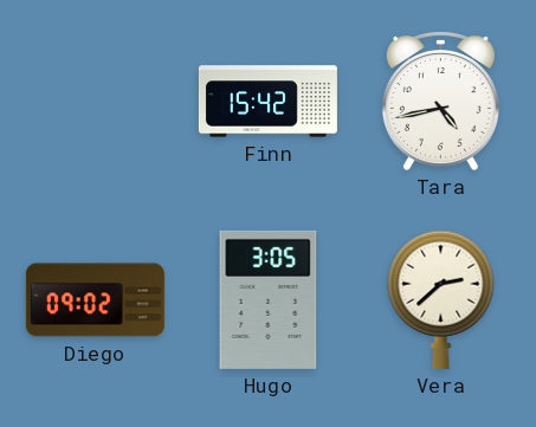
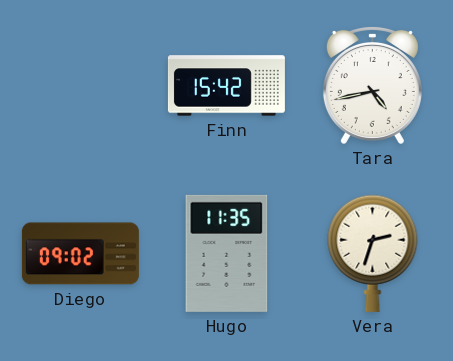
Hugo: 3:05 -> 11:35
Vera: 2:38 -> 2:33
